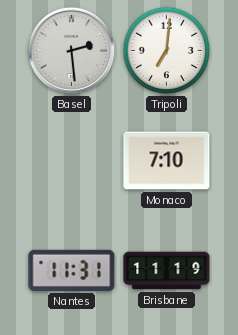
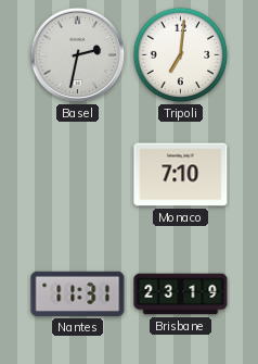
Basel: 2:29 -> 2:32
Brisbane: 11:19 -> 23:19
